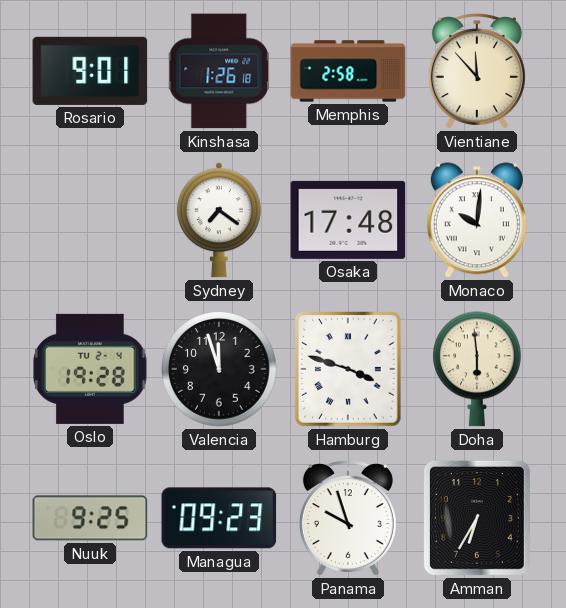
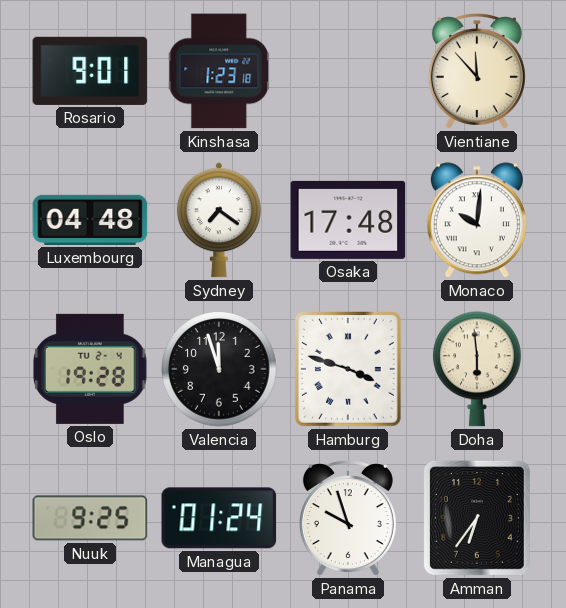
Kinshasa: 1:26 -> 1:23
Memphis: 2:58 -> none
Luxembourg: none -> 04:48
Managua: 09:23 -> 01:24
Amman: 6:35 -> 6:36
